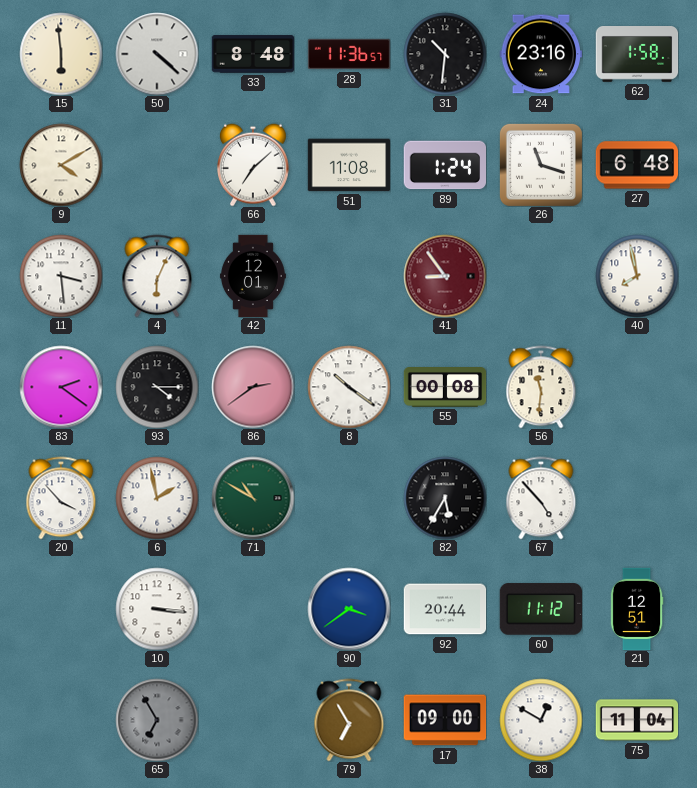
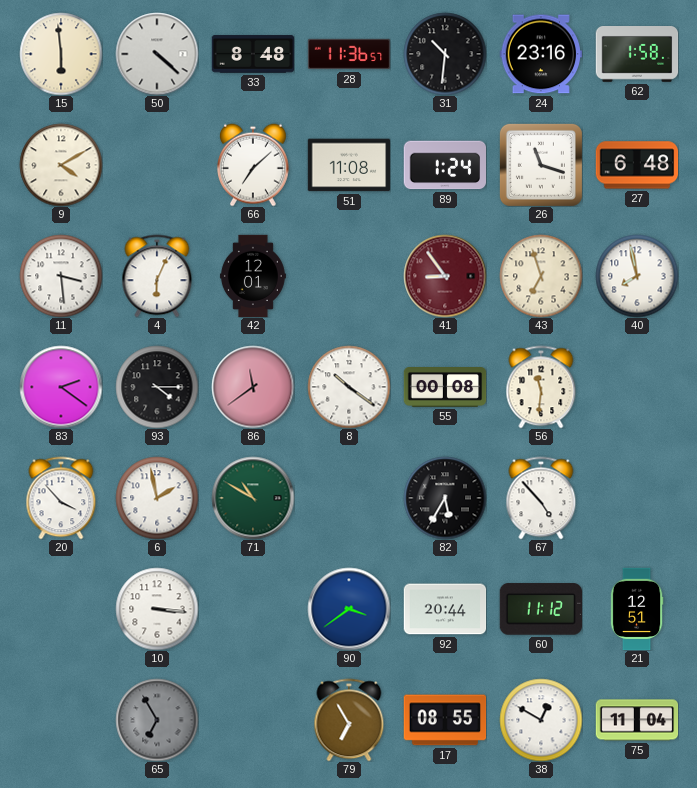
43: none -> 6:57
86: 2:39 -> 11:39
17: 09:00 -> 08:55
